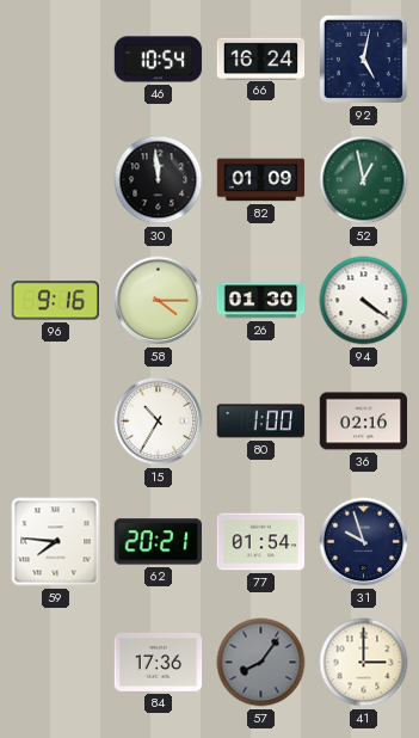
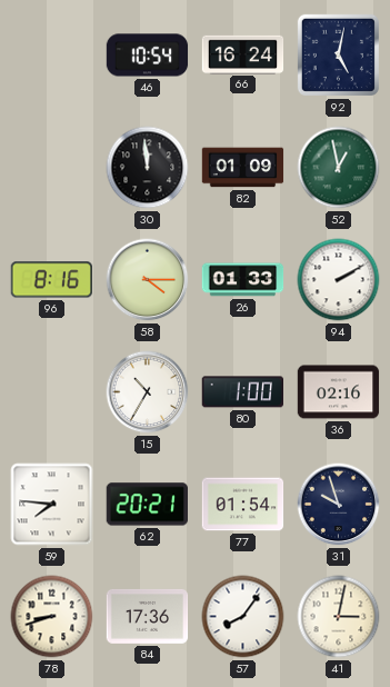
96: 9:16 -> 8:16
26: 01:30 -> 01:33
94: 4:21 -> 2:10
78: none -> 8:42
57 dial: grey -> white
41: 3:00 -> 3:02
